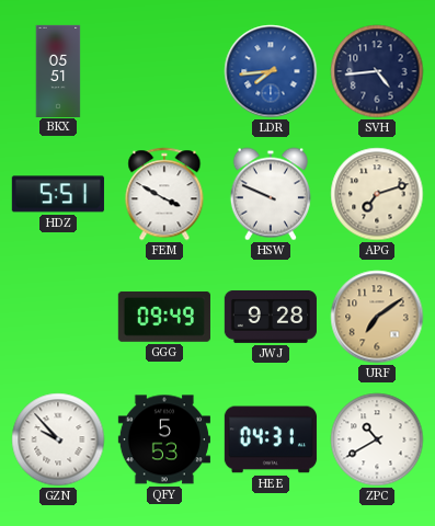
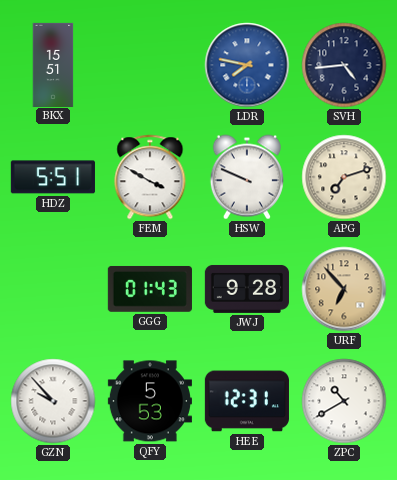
BKX: 05:51 -> 15:51
LDR: 7:44 -> 7:47
GGG: 09:49 -> 01:43
URF: 7:09 -> 6:53
HEE: 04:31 -> 12:31
